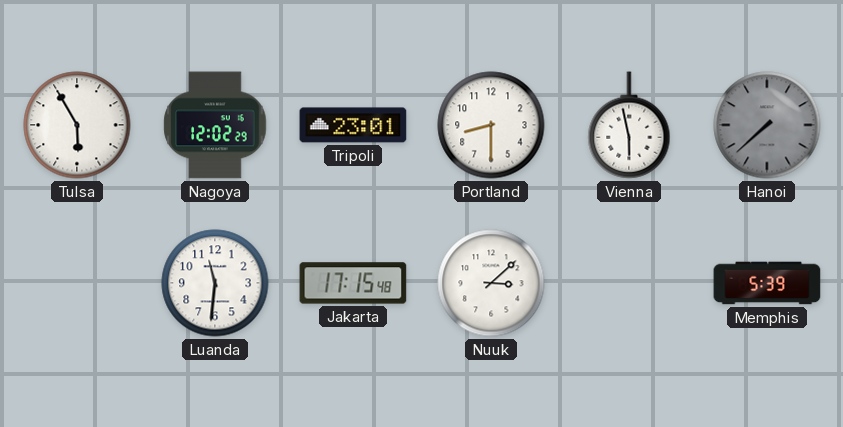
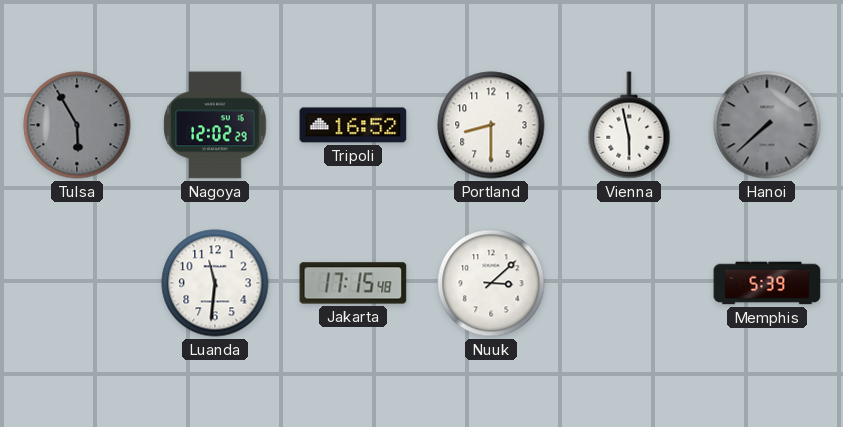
Tulsa dial: white -> grey
Tripoli: 23:01 -> 16:52
